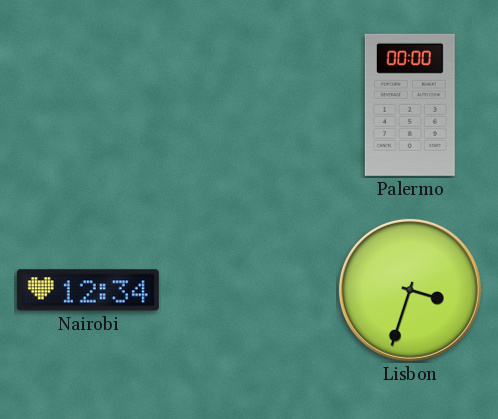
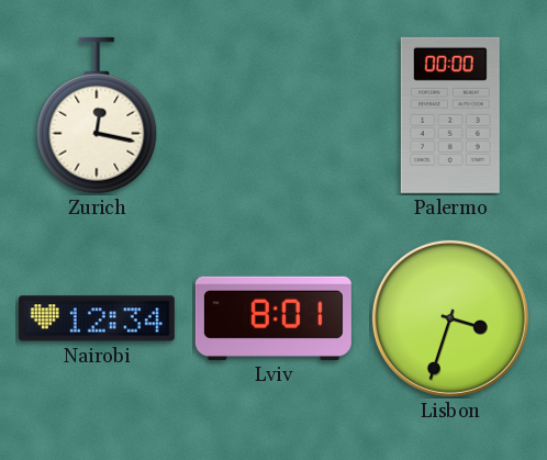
Zurich: none -> 12:17
Lviv: none -> 8:01
